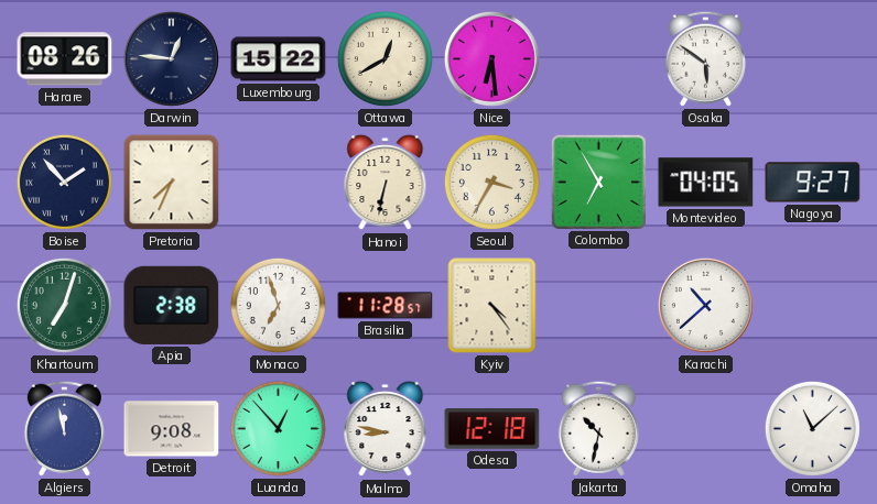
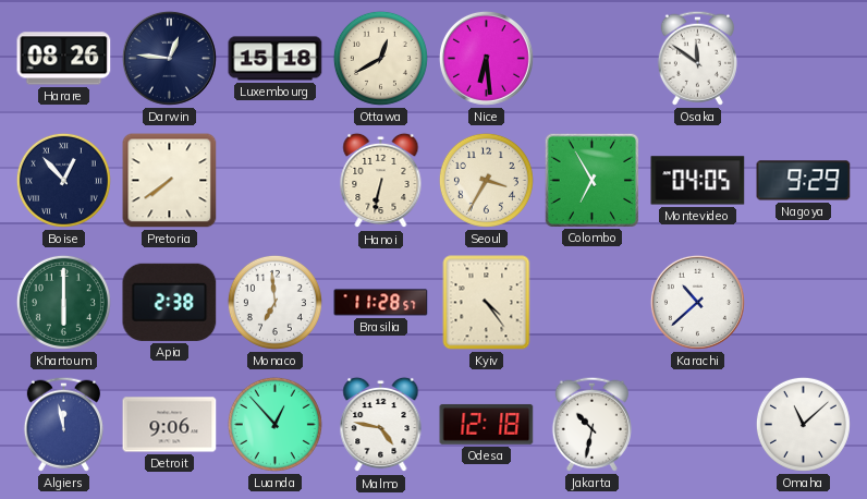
Luxembourg: 15:22 -> 15:18
Osaka: 5:51 -> 11:51
Boise: 1:53 -> 12:53
Pretoria: 7:34 -> 7:39
Nagoya: 9:27 -> 9:29
Khartoum: 7:03 -> 6:00
Monaco: 6:57 -> 6:59
Detroit: 9:08 -> 9:06
Malmo: 8:47 -> 4:47
